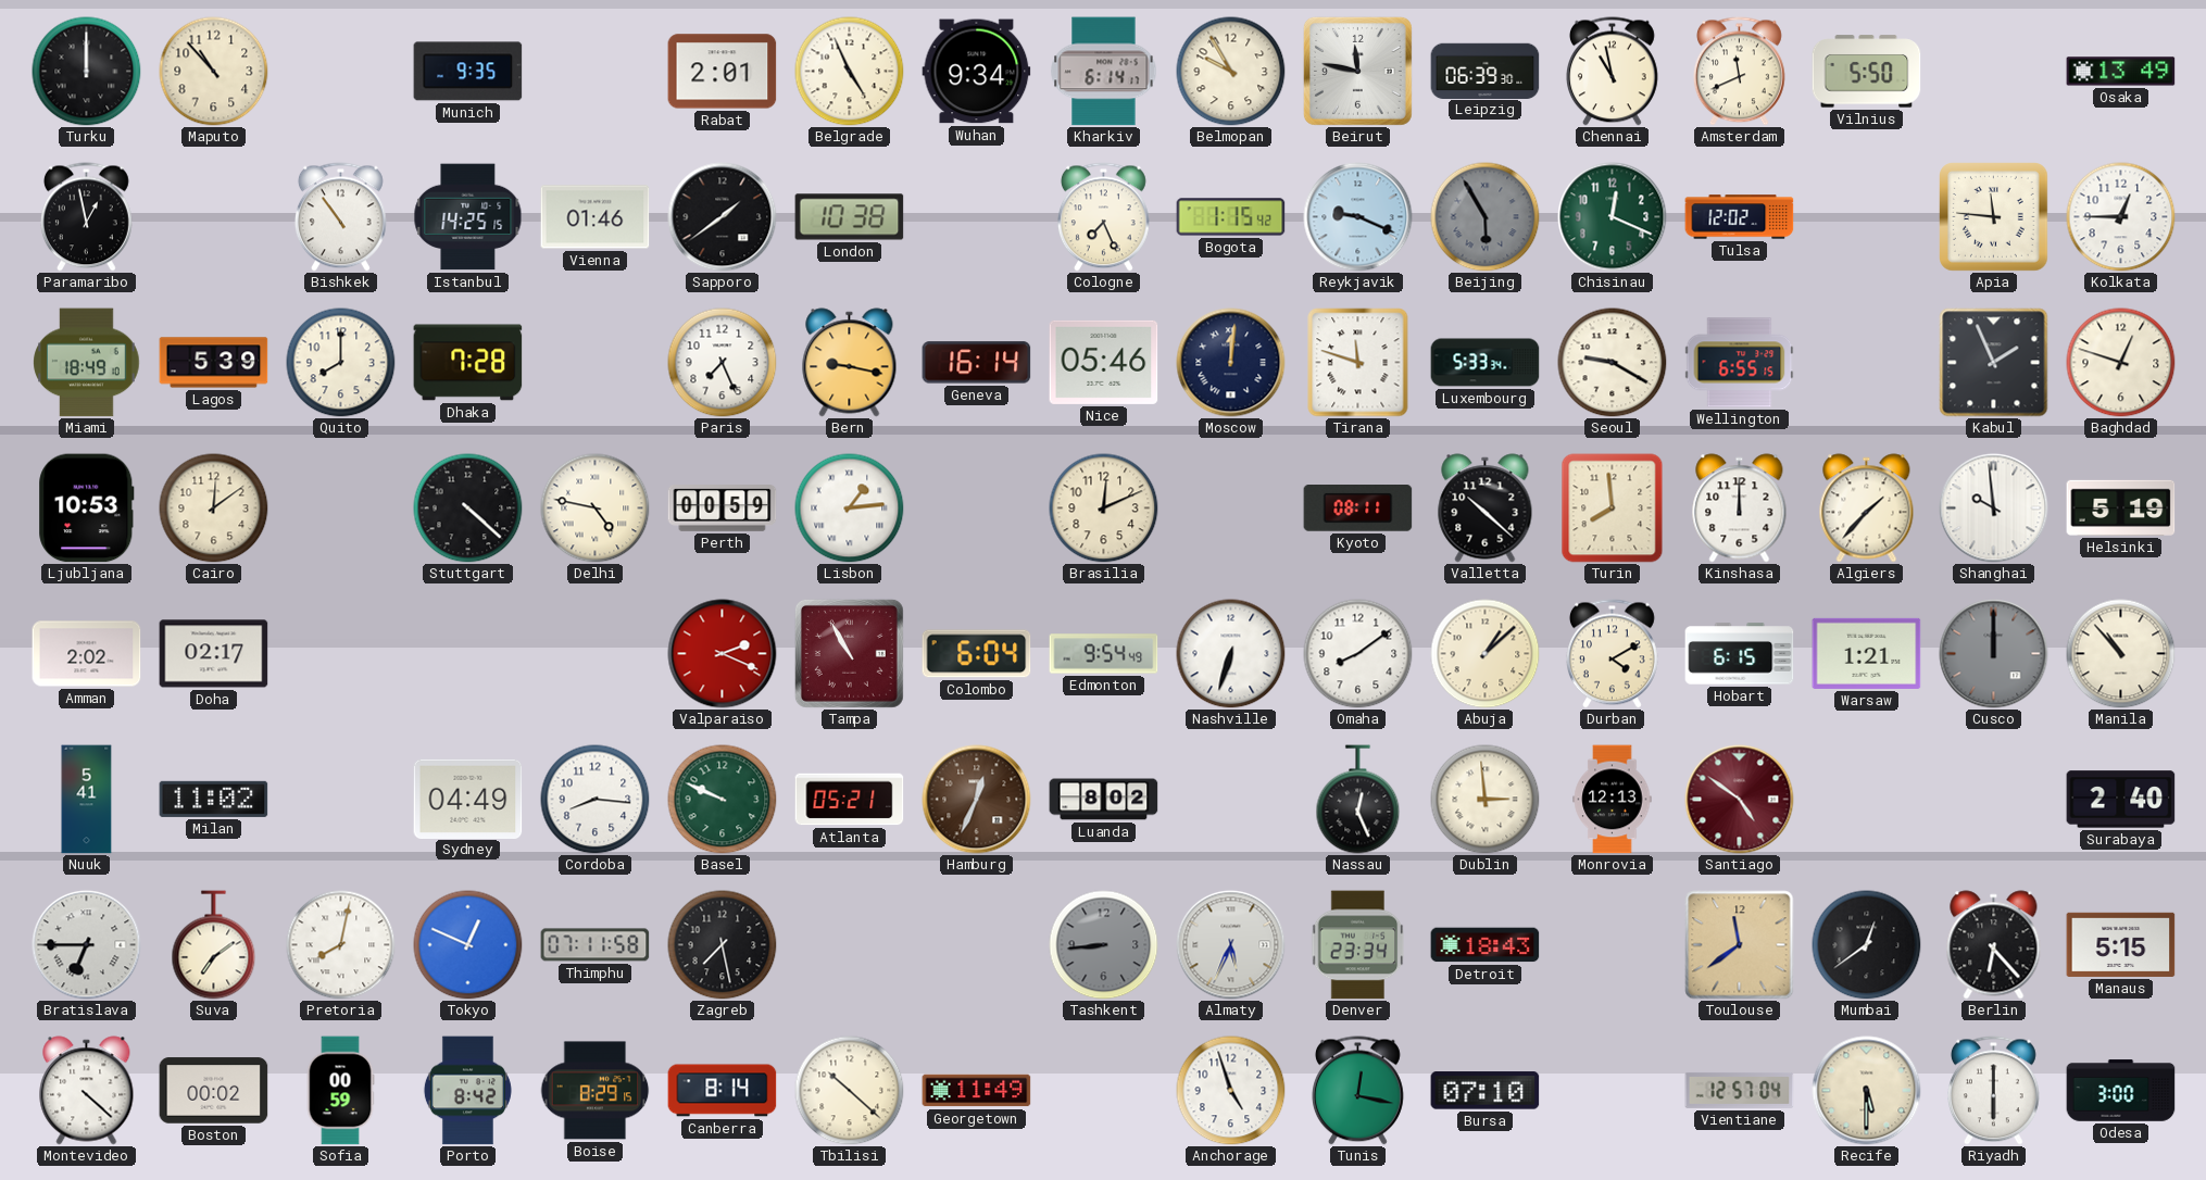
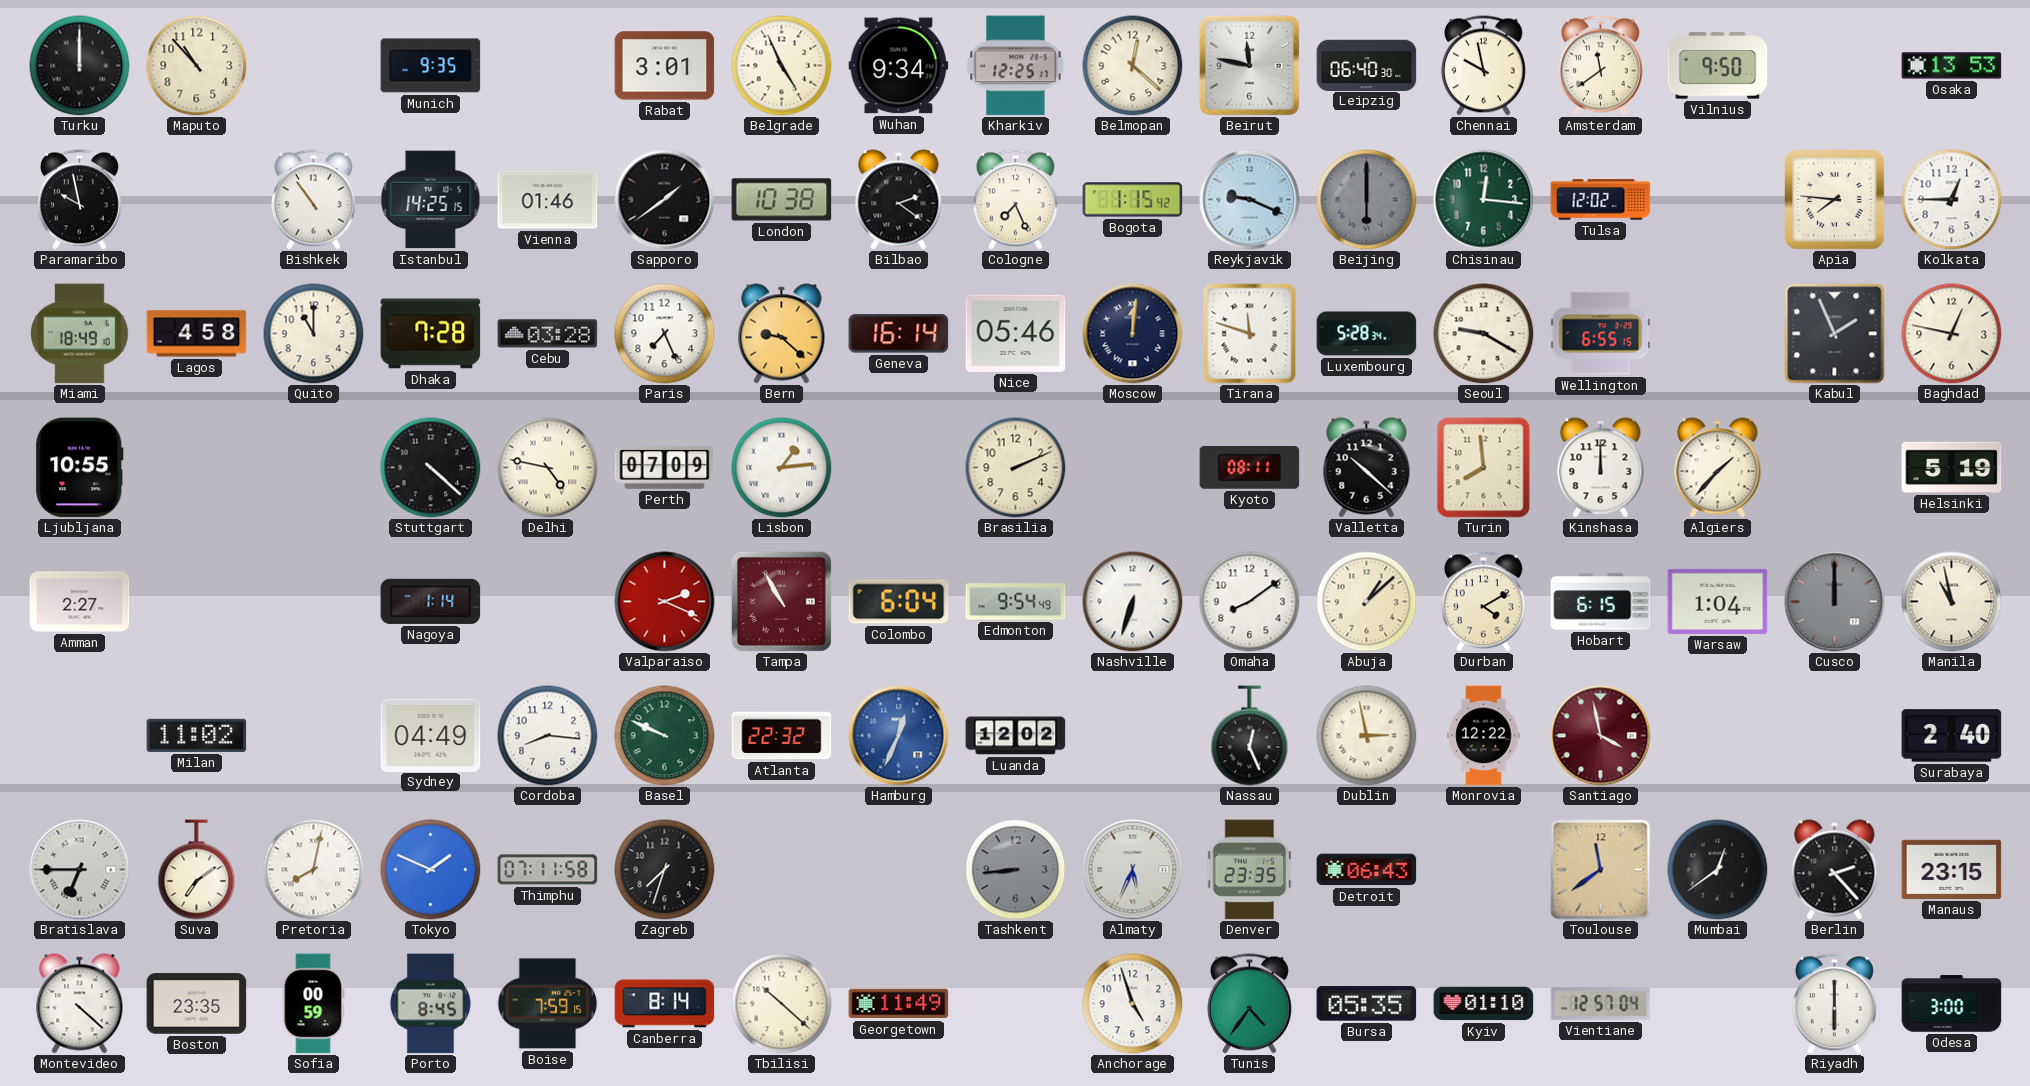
Rabat: 2:01 -> 3:01
Kharkiv: 6:14 -> 12:25
Belmopan: 9:55 -> 12:22
Leipzig: 06:39 -> 06:40
Chennai: 10:58 -> 9:58
Amsterdam: 11:41 -> 11:39
Vilnius: 5:50 -> 9:50
Osaka: 13:49 -> 13:53
Paramaribo: 12:58 -> 9:58
Bilbao: none -> 2:21
Beijing: 5:55 -> 6:00
Chisinau: 12:19 -> 12:16
Apia: 11:46 -> 7:46
Lagos: 5:39 -> 4:58
Quito: 8:00 -> 11:00
Cebu: none -> 03:28
Bern: 9:17 -> 9:22
Luxembourg: 5:33 -> 5:28
Baghdad: 12:48 -> 12:47
Ljubljana: 10:53 -> 10:55
Cairo: 12:09 -> none
Perth: 00:59 -> 07:09
Brasilia: 12:11 -> 2:11
Shanghai: 9:59 -> none
Amman: 2:02 -> 2:27
Doha: 02:17 -> none
Nagoya: none -> 1:14
Warsaw: 1:21 -> 1:04
Manila: 10:53 -> 10:58
Nuuk: 5:41 -> none
Atlanta: 05:21 -> 22:32
Hamburg dial: brown -> blue
Luanda: 8:02 -> 12:02
Dublin: 2:59 -> 2:58
Monrovia: 12:13 -> 12:22
Santiago: 4:51 -> 3:58
Tokyo: 12:49 -> 1:49
Zagreb: 7:28 -> 7:33
Denver: 23:34 -> 23:35
Detroit: 18:43 -> 06:43
Berlin: 6:23 -> 2:23
Manaus: 5:15 -> 23:15
Boston: 00:02 -> 23:35
Porto: 8:42 -> 8:45
Boise: 8:29 -> 7:59
Tunis: 12:17 -> 4:36
Bursa: 07:10 -> 05:35
Kyiv: none -> 01:10
Recife: 5:30 -> none
